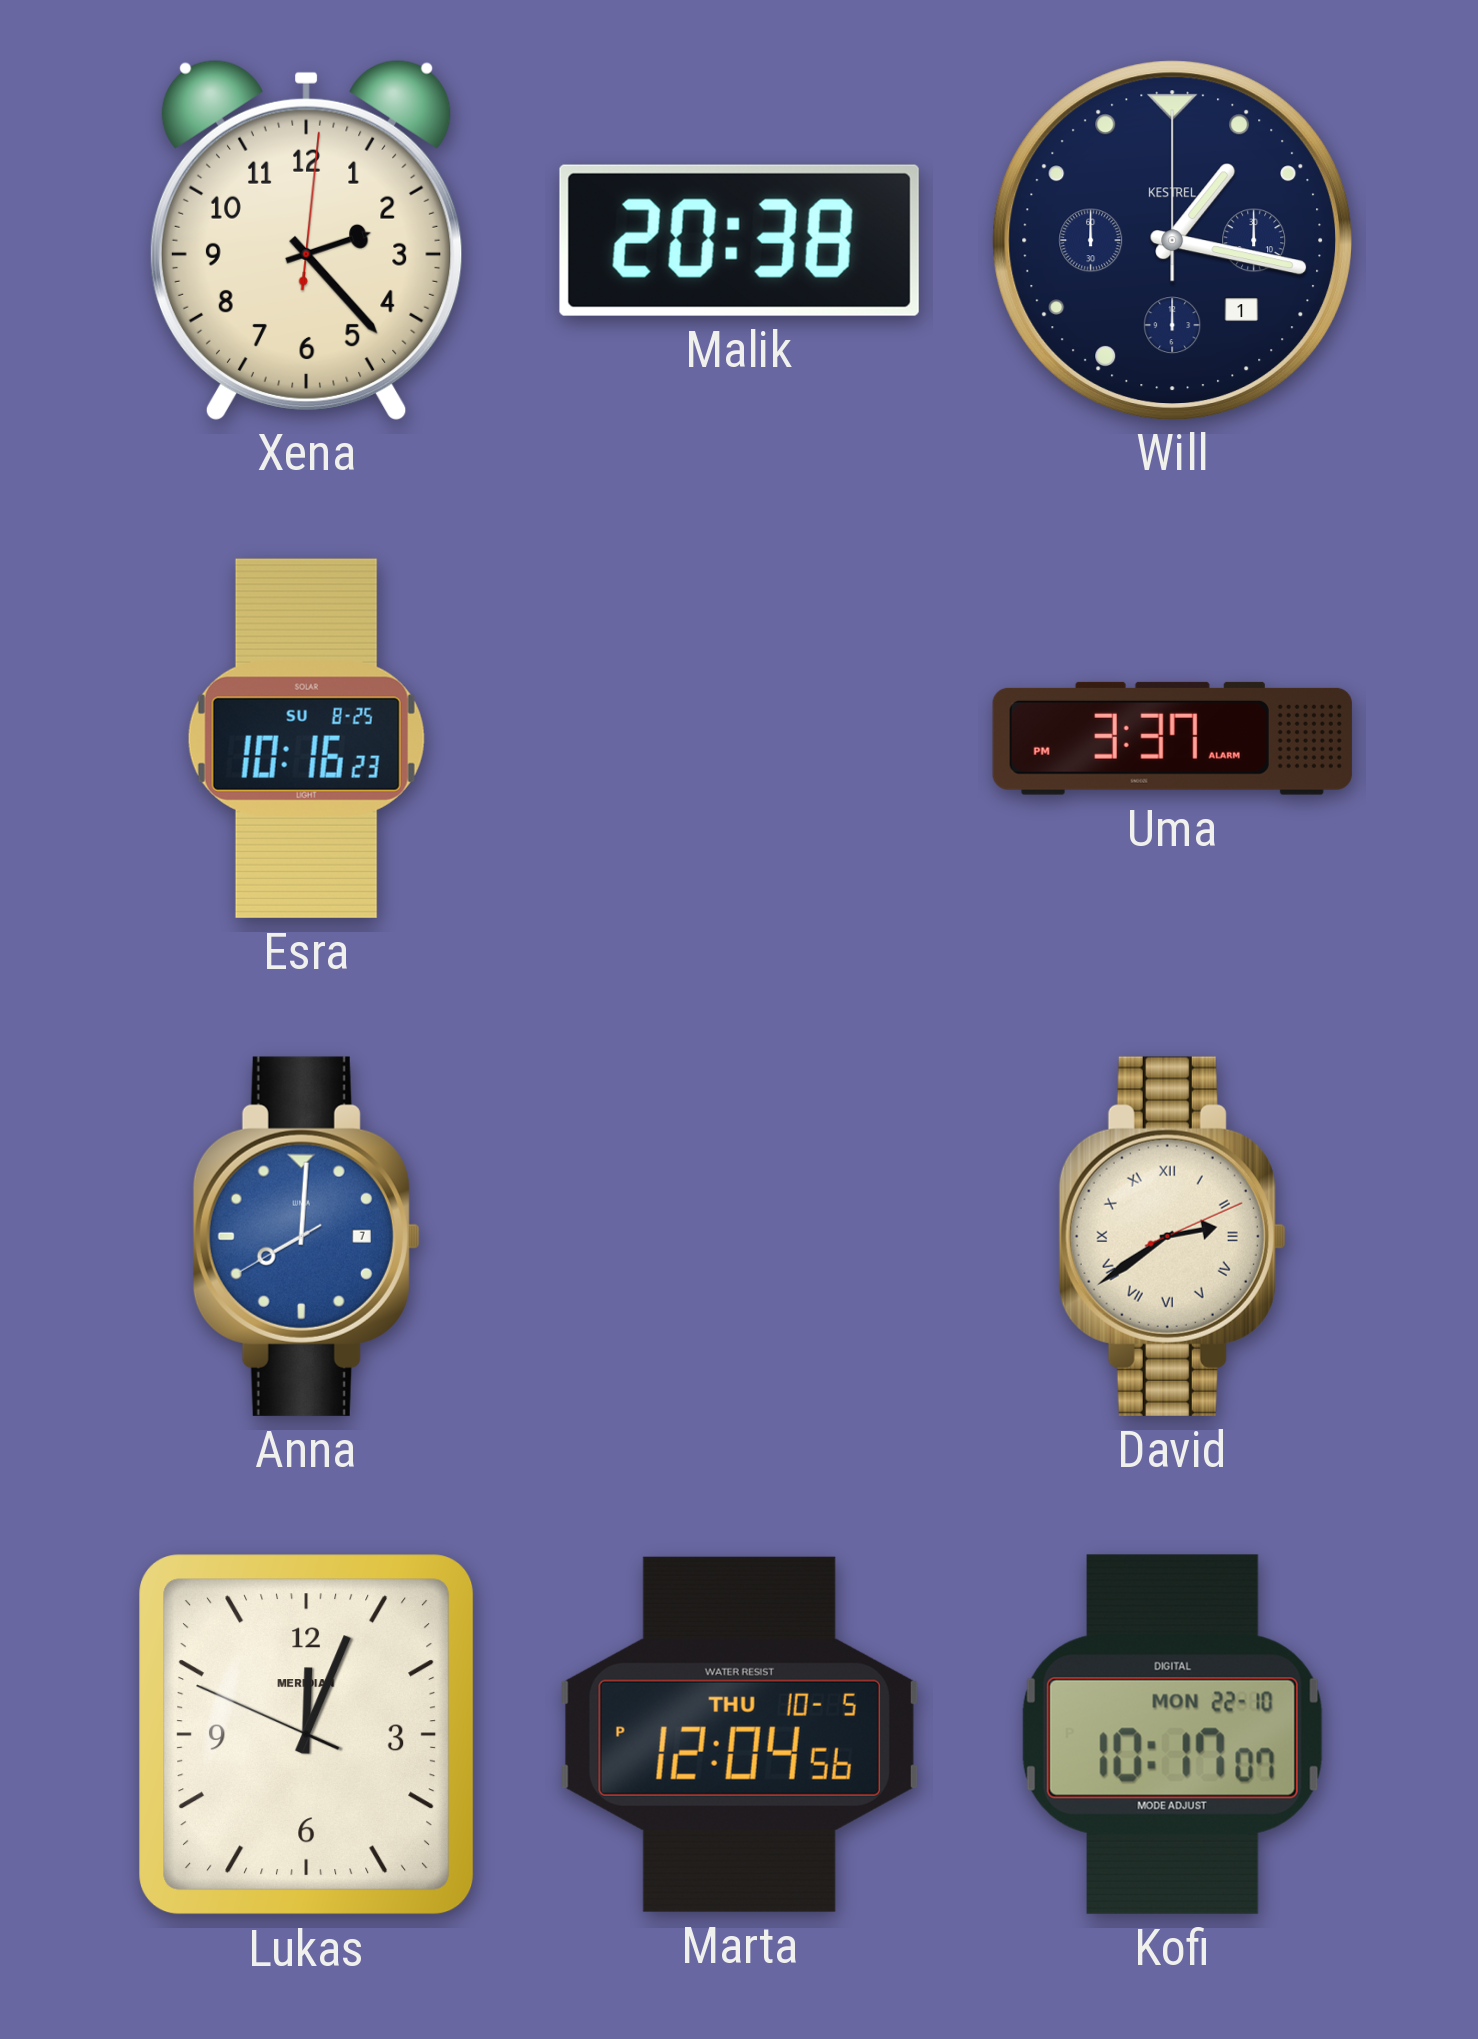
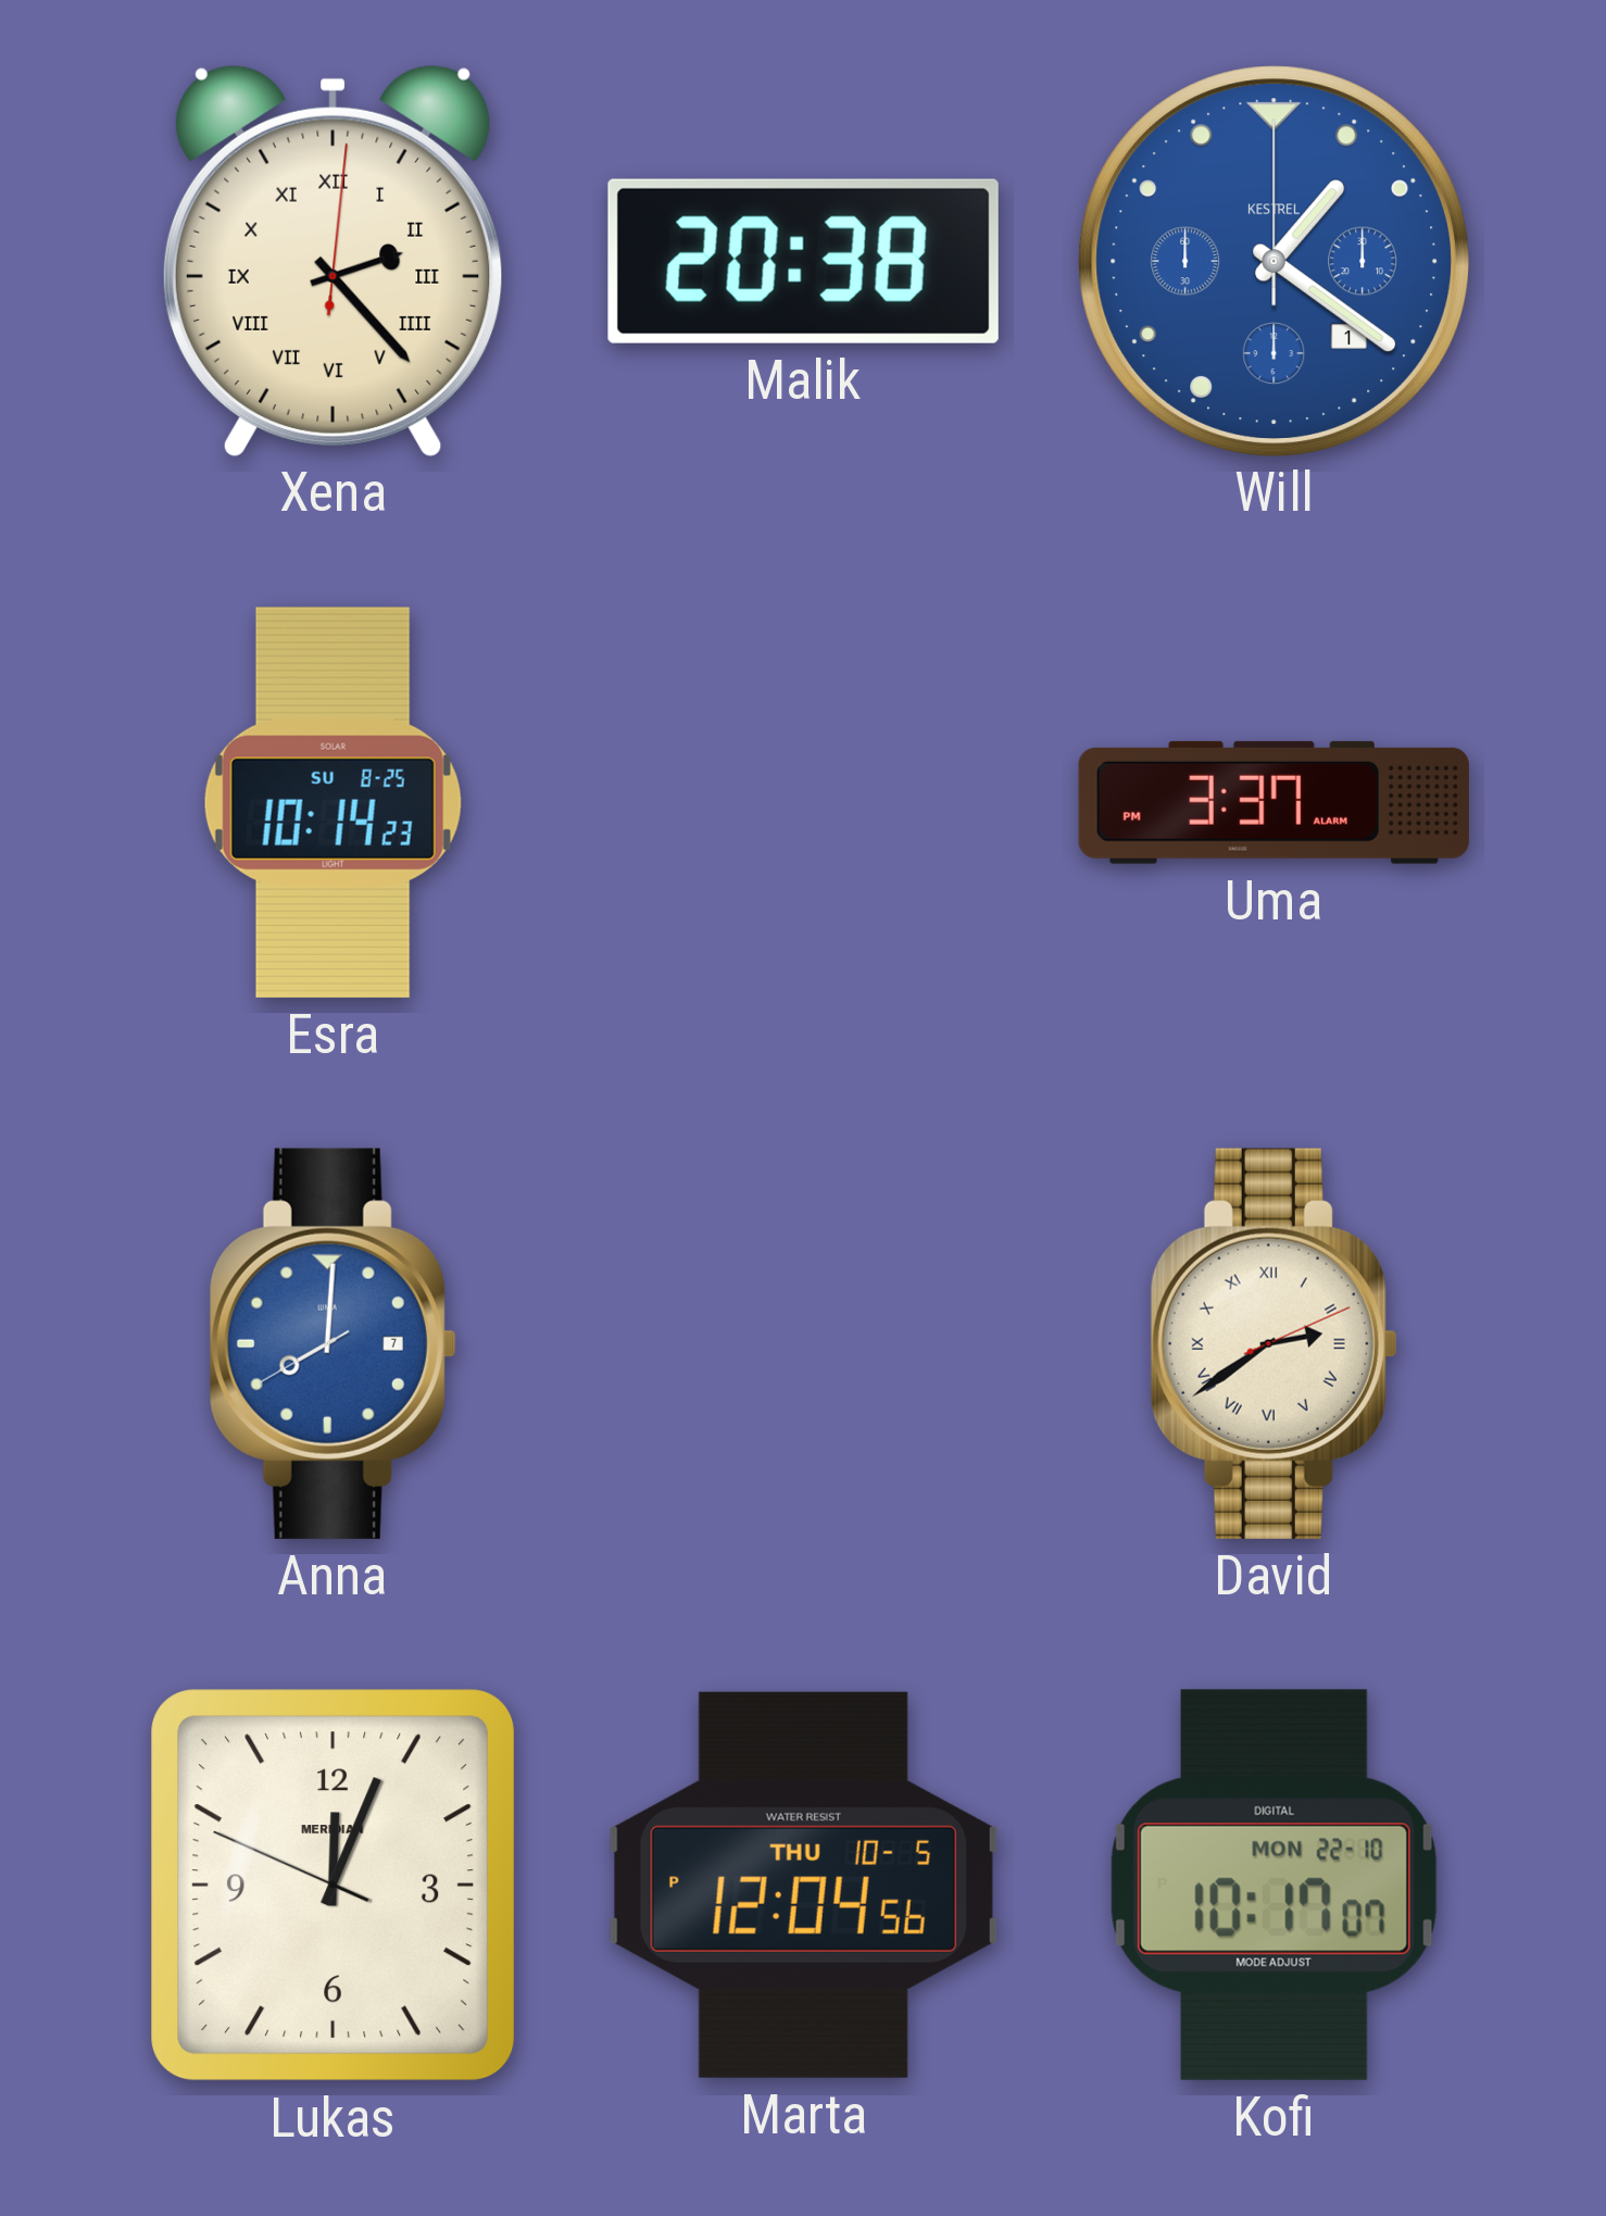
Xena numerals: Arabic -> Roman
Will: 1:17 -> 1:21
Will dial: navy -> blue
Esra: 10:16 -> 10:14
